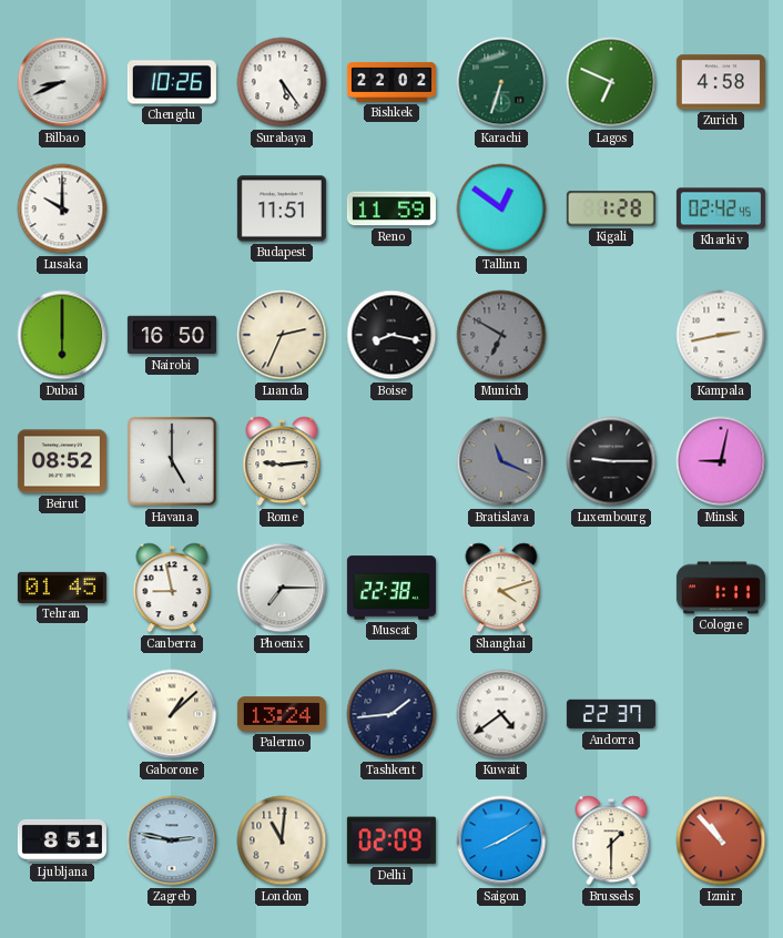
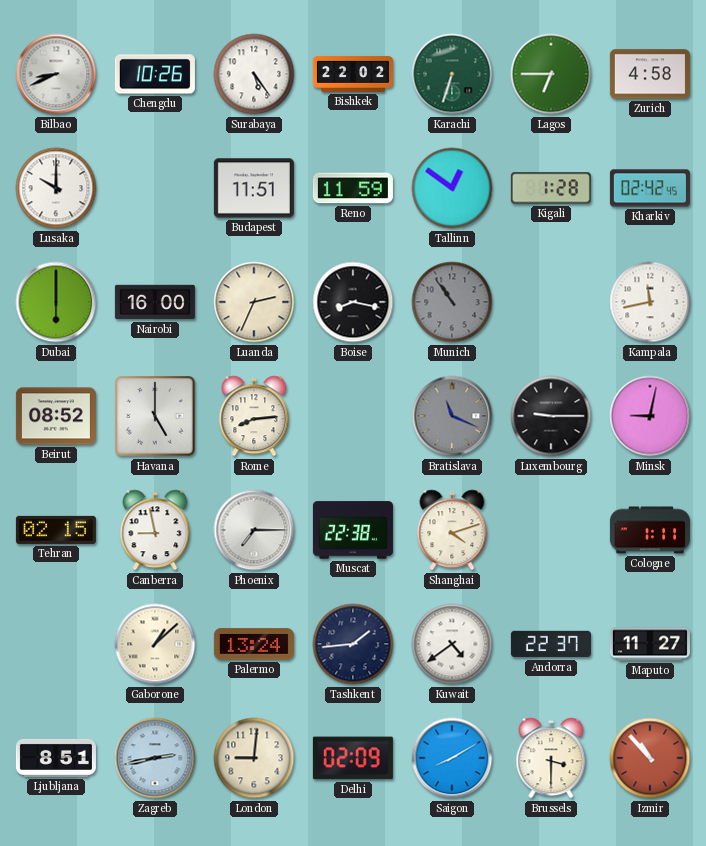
Lagos: 6:49 -> 6:45
Nairobi: 16:50 -> 16:00
Munich: 6:50 -> 10:54
Kampala: 2:43 -> 11:43
Rome: 9:14 -> 8:14
Tehran: 01:45 -> 02:15
Maputo: none -> 11:27
Zagreb: 2:47 -> 2:43
London: 11:01 -> 9:01
Brussels: 1:30 -> 3:30
